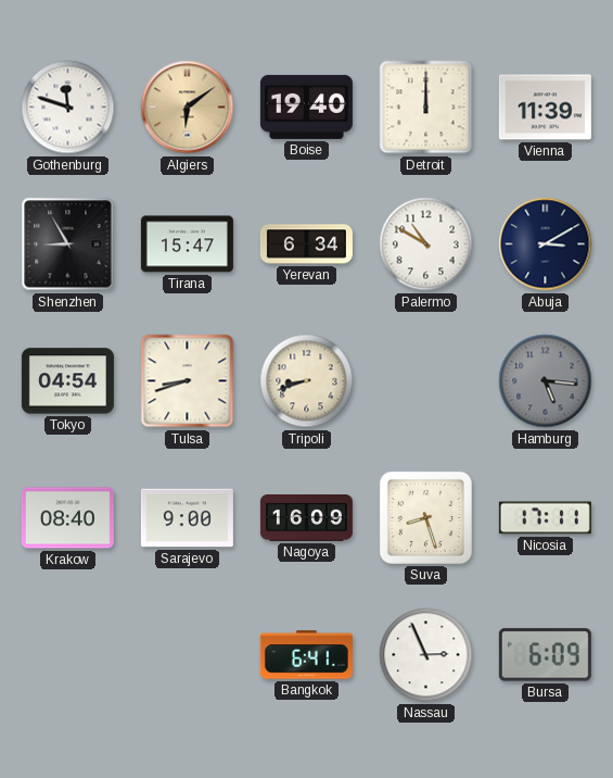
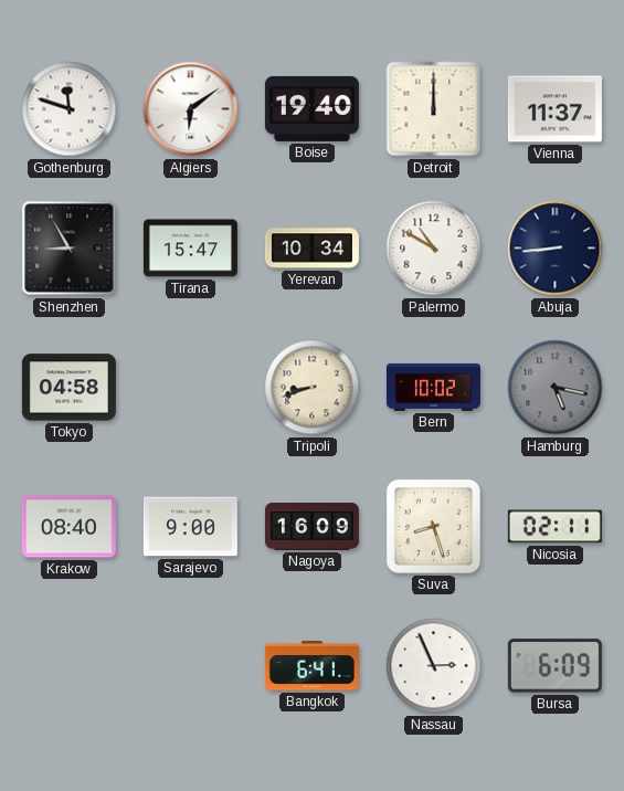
Algiers dial: champagne -> white
Vienna: 11:39 -> 11:37
Yerevan: 6:34 -> 10:34
Abuja: 3:10 -> 8:44
Tokyo: 04:54 -> 04:58
Tulsa: 8:42 -> none
Bern: none -> 10:02
Hamburg: 5:16 -> 5:17
Nicosia: 17:11 -> 02:11
